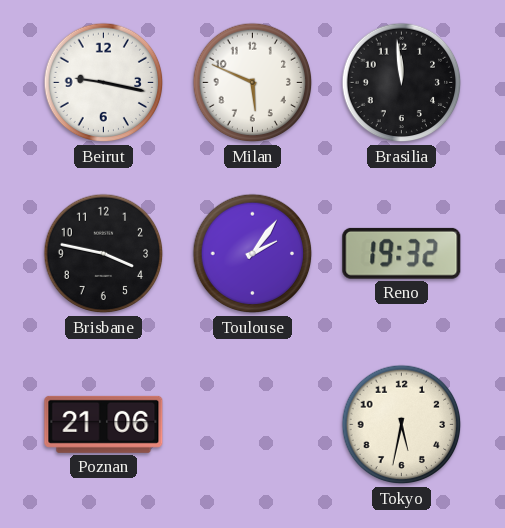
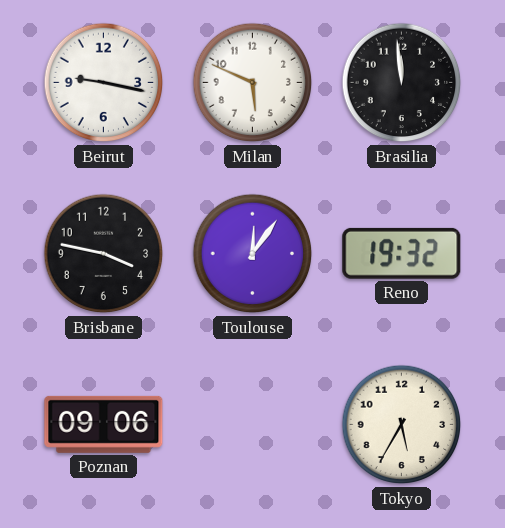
Toulouse: 2:06 -> 12:06
Poznan: 21:06 -> 09:06
Tokyo: 5:32 -> 5:35
